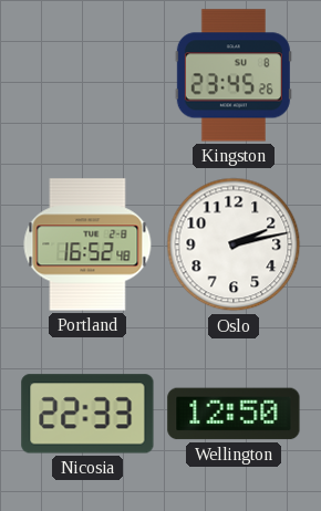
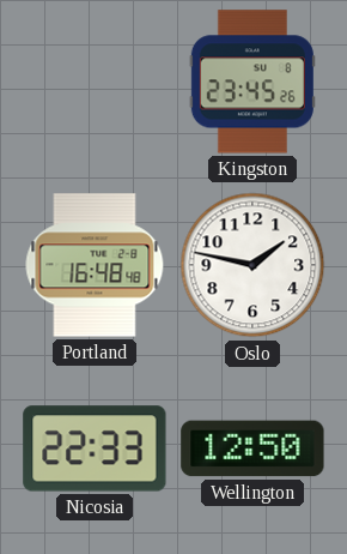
Portland: 16:52 -> 16:48
Oslo: 2:13 -> 1:47
